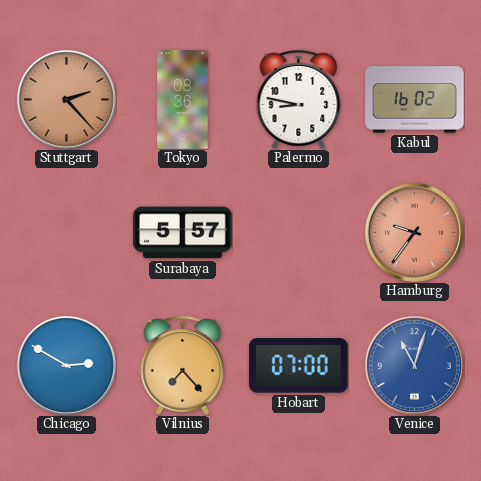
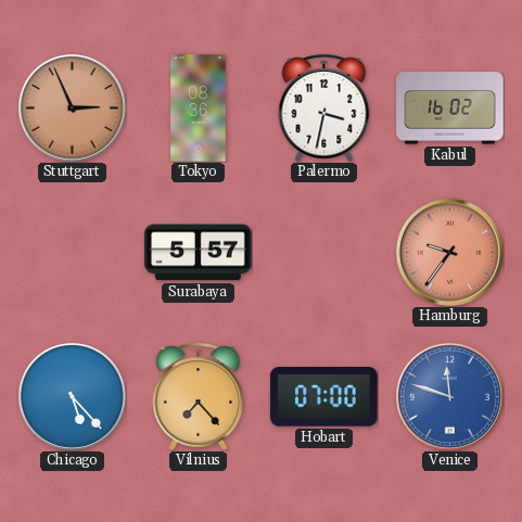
Stuttgart: 2:23 -> 2:56
Palermo: 8:47 -> 3:32
Chicago: 2:50 -> 5:23
Venice: 11:03 -> 11:48
